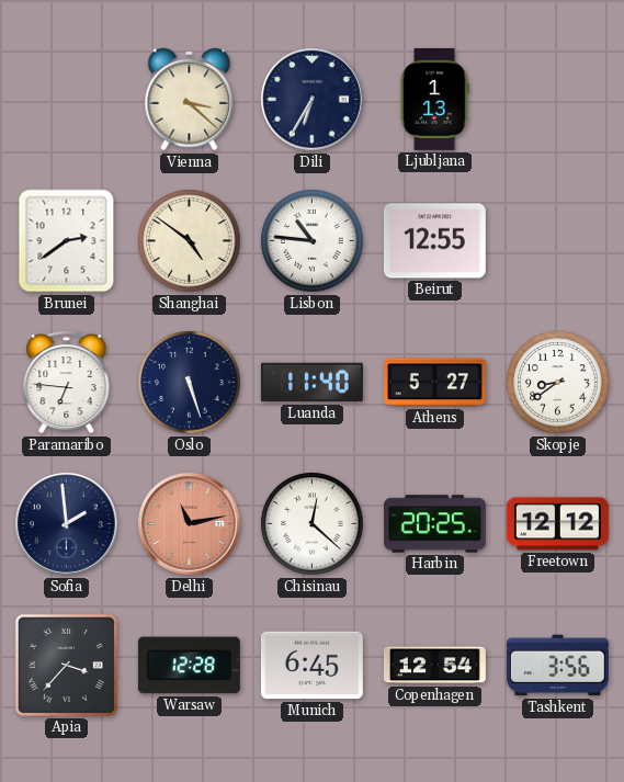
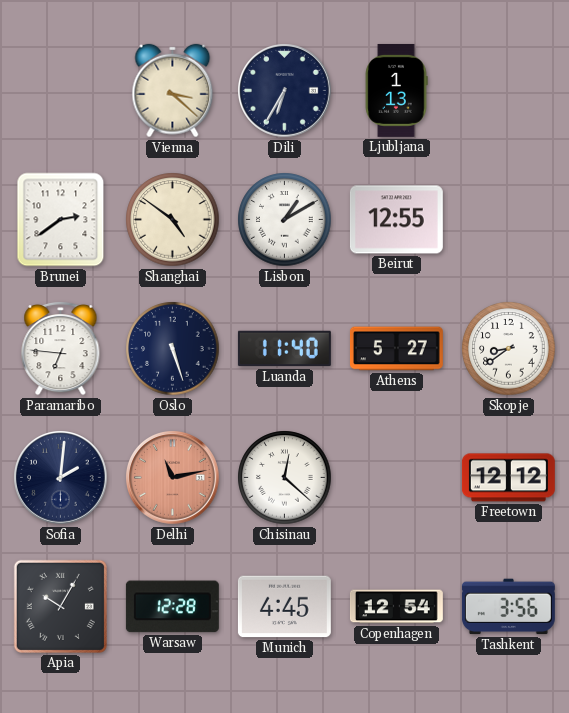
Lisbon: 10:46 -> 1:10
Sofia: 1:59 -> 2:01
Harbin: 20:25 -> none
Apia: 3:37 -> 10:05
Munich: 6:45 -> 4:45
